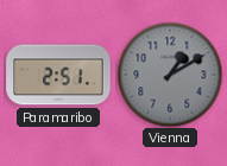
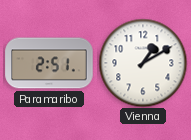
Vienna dial: grey -> white
